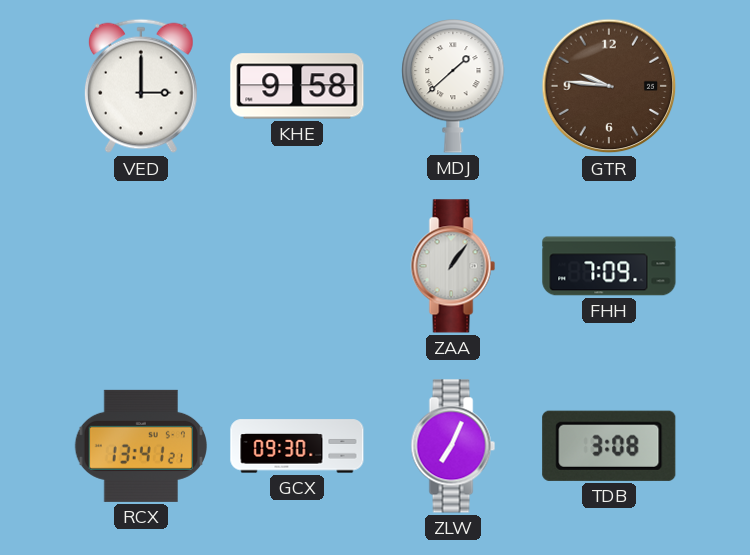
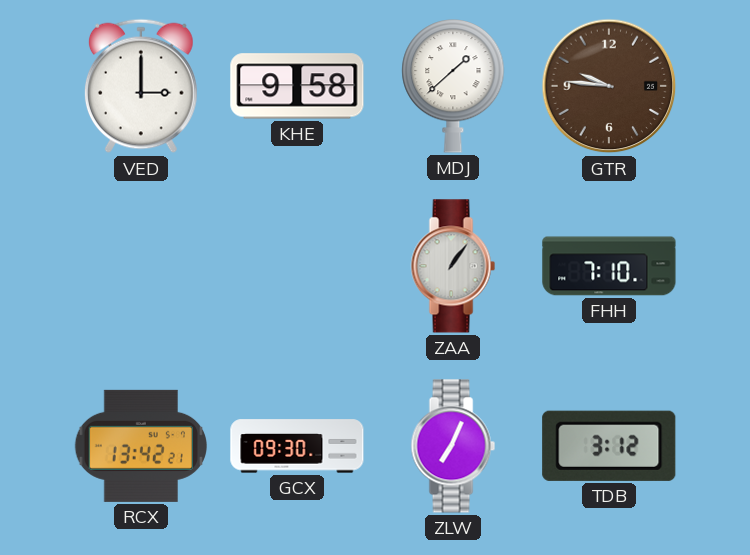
FHH: 7:09 -> 7:10
RCX: 13:41 -> 13:42
TDB: 3:08 -> 3:12
